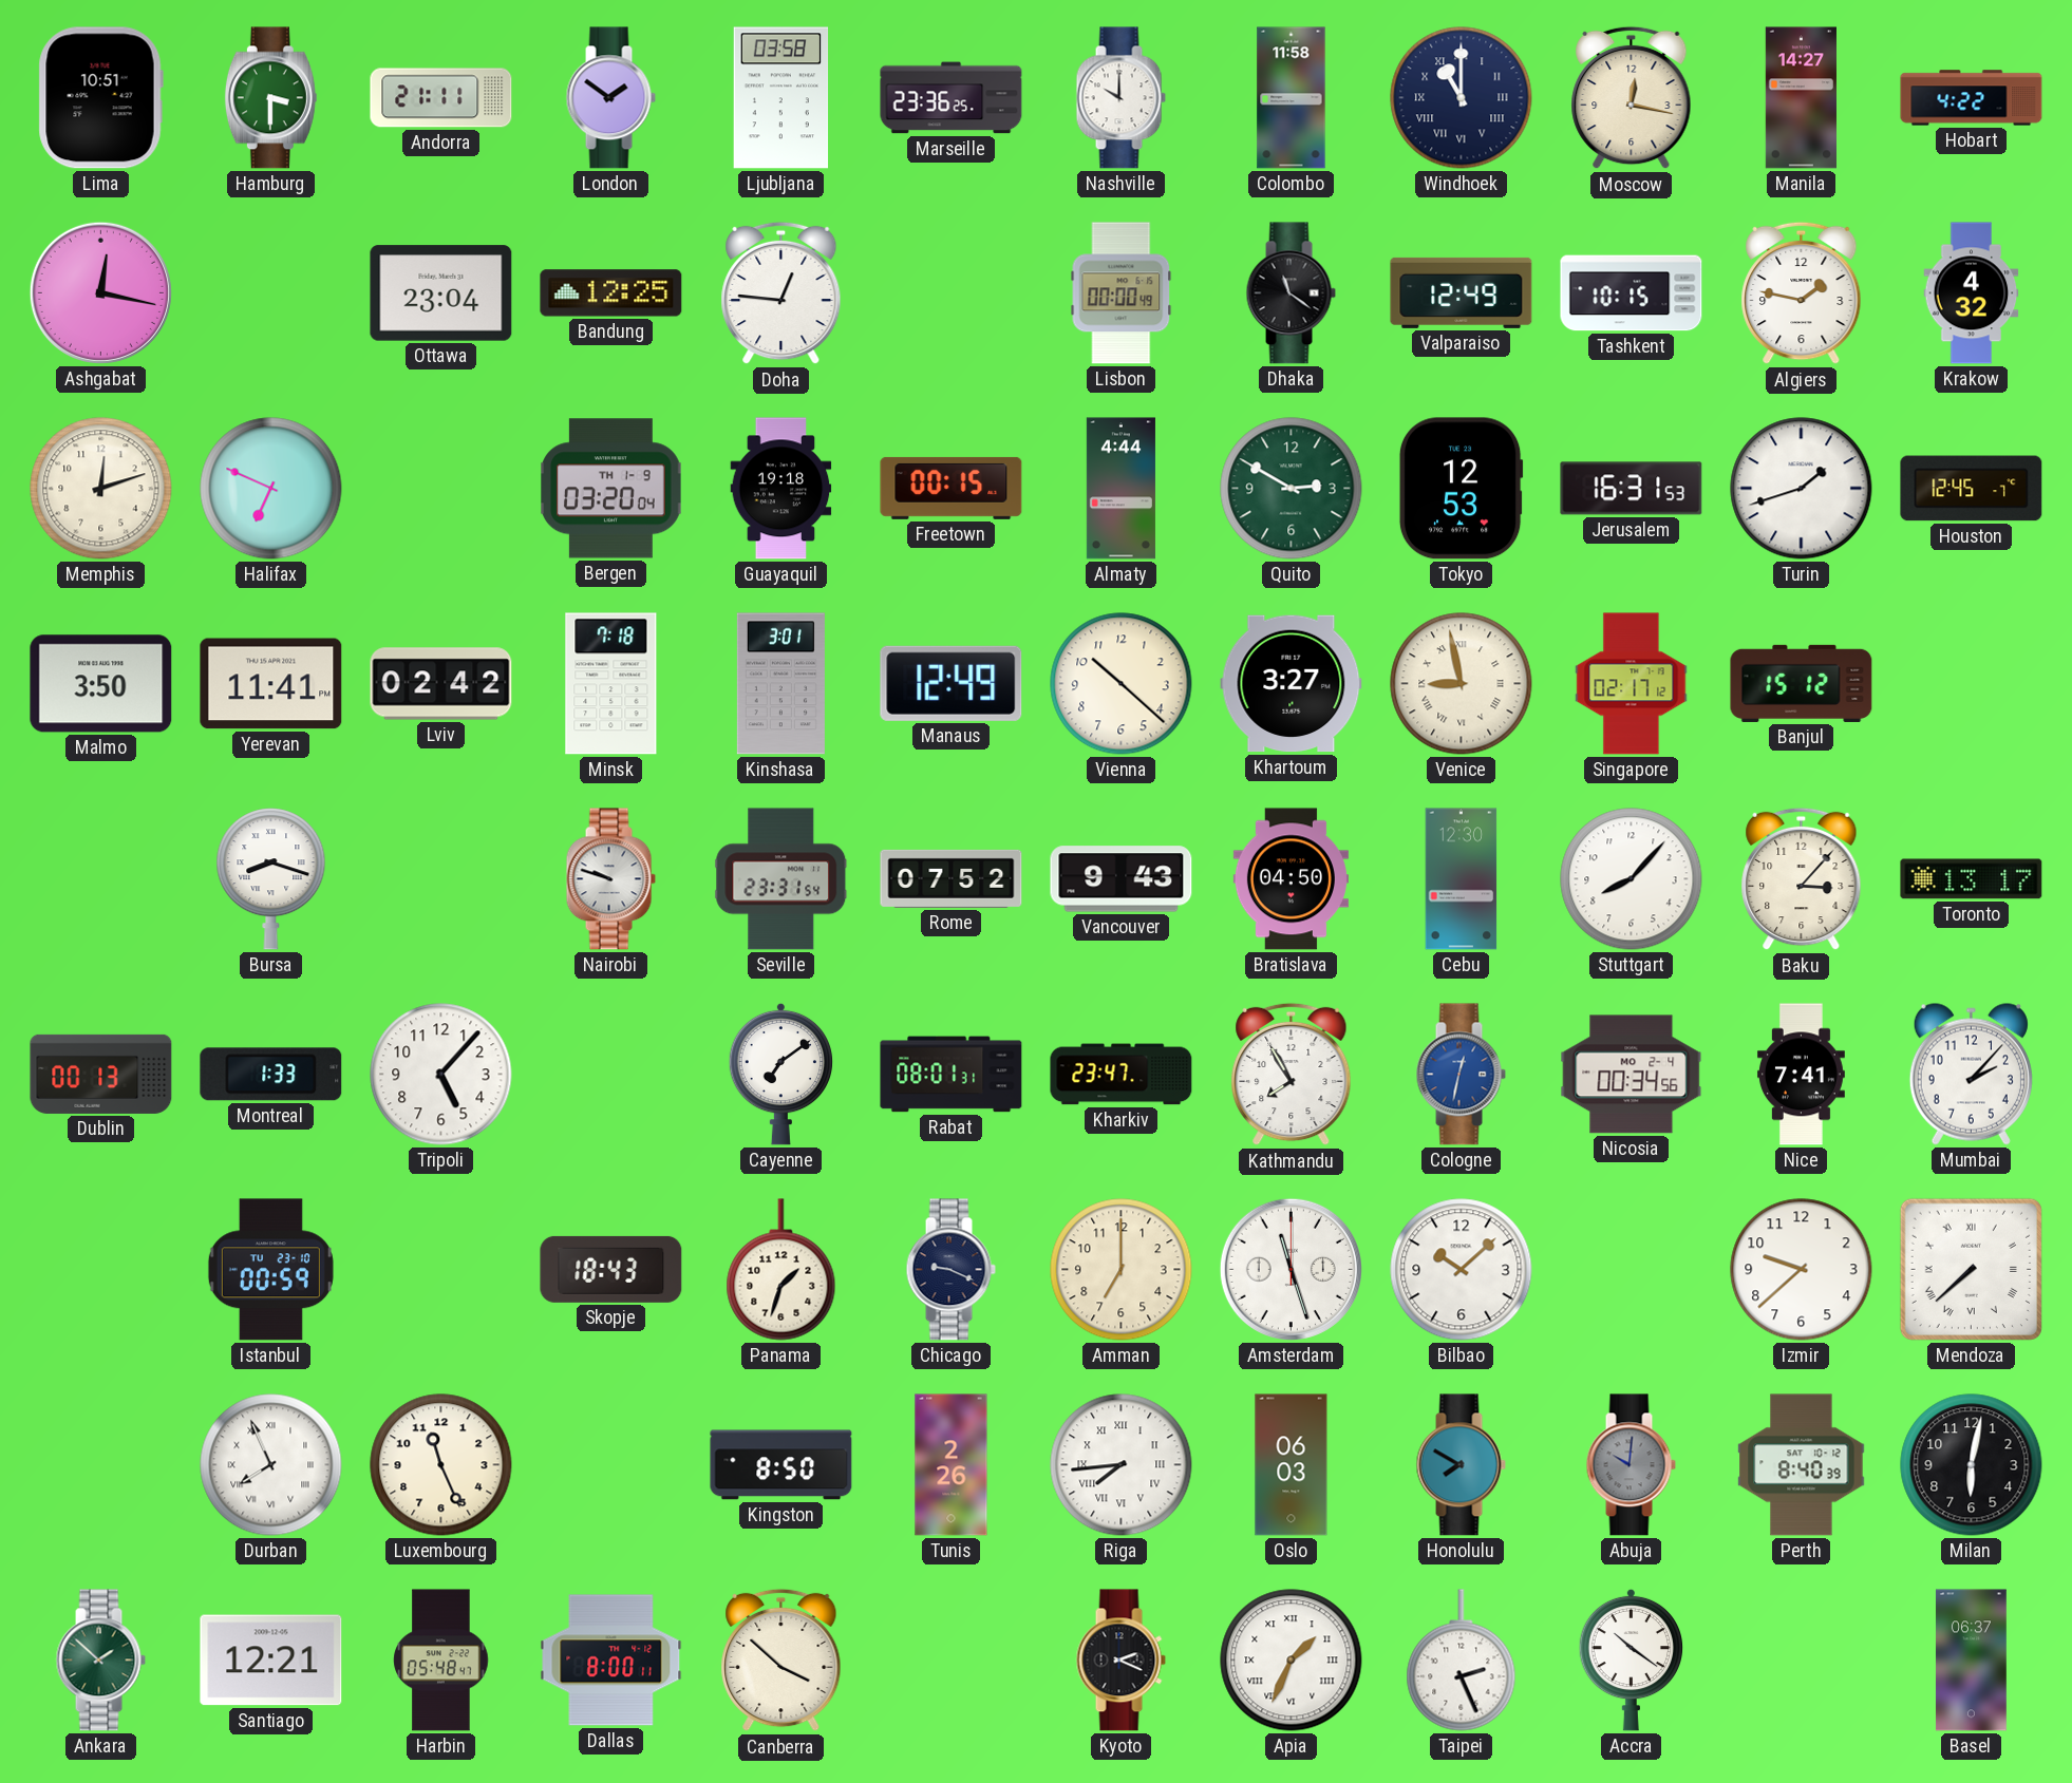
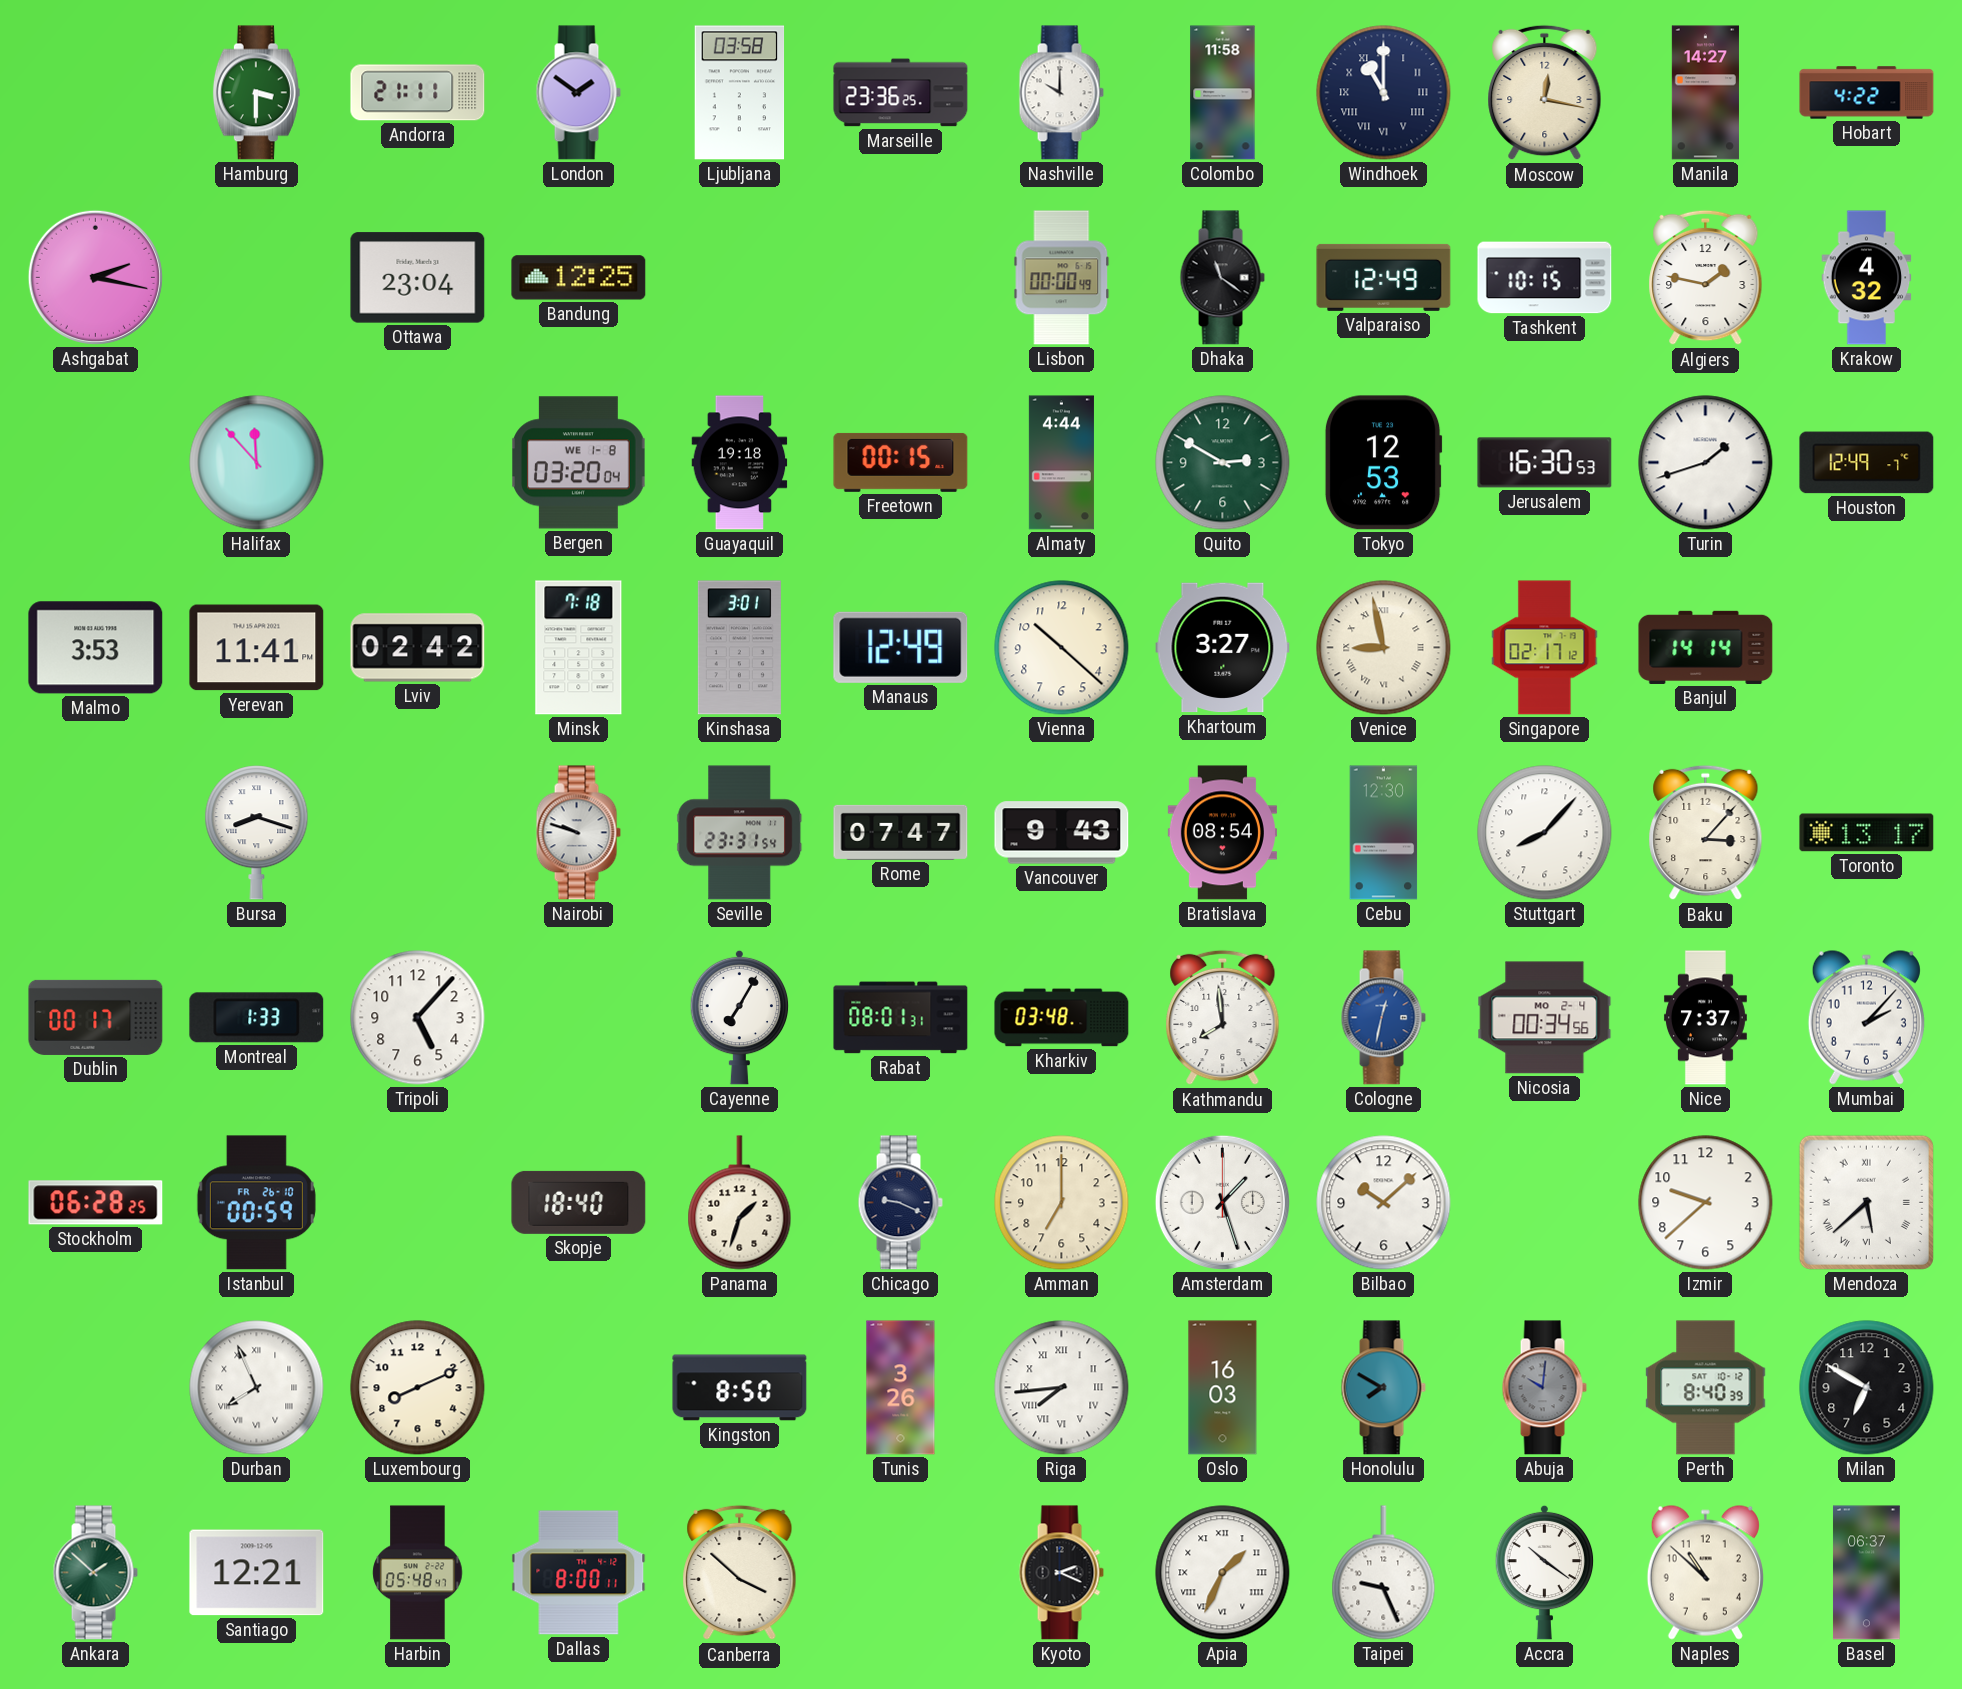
Lima: 10:51 -> none
Ashgabat: 12:17 -> 2:17
Doha: 12:46 -> none
Memphis: 12:12 -> none
Halifax: 6:49 -> 11:53
Bergen date: TH 1-9 -> WE 1-8
Jerusalem: 16:31 -> 16:30
Houston: 12:45 -> 12:49
Malmo: 3:50 -> 3:53
Banjul: 15:12 -> 14:14
Rome: 07:52 -> 07:47
Bratislava: 04:50 -> 08:54
Dublin: 00:13 -> 00:17
Cayenne: 7:09 -> 7:05
Kharkiv: 23:47 -> 03:48
Kathmandu: 7:55 -> 7:59
Nice: 7:41 -> 7:37
Stockholm: none -> 06:28
Istanbul date: TU 23-10 -> FR 26-10
Skopje: 18:43 -> 18:40
Amsterdam: 11:27 -> 1:27
Mendoza: 7:38 -> 5:38
Luxembourg: 11:26 -> 8:11
Tunis: 2:26 -> 3:26
Oslo: 06:03 -> 16:03
Milan: 6:02 -> 6:50
Taipei: 2:26 -> 9:26
Naples: none -> 10:52
